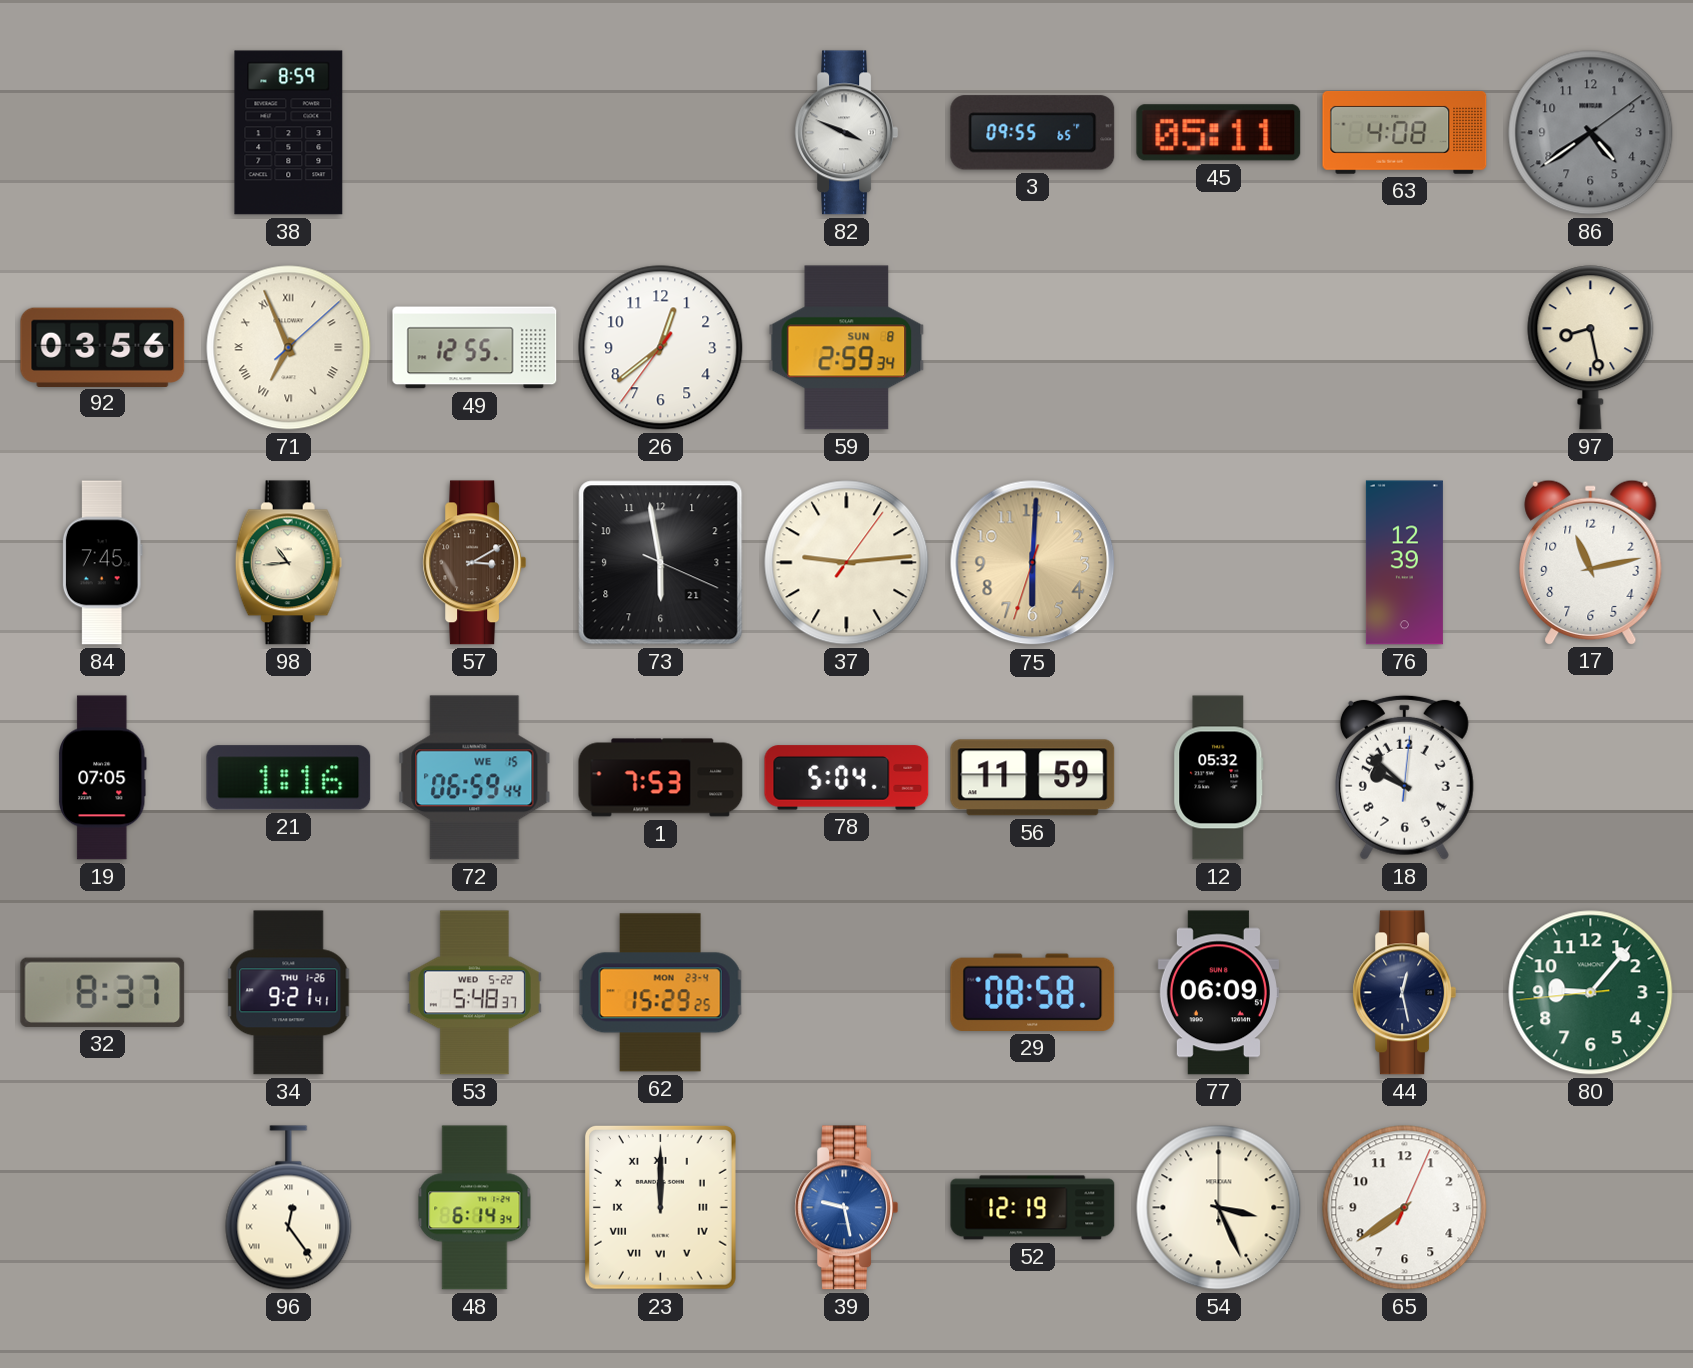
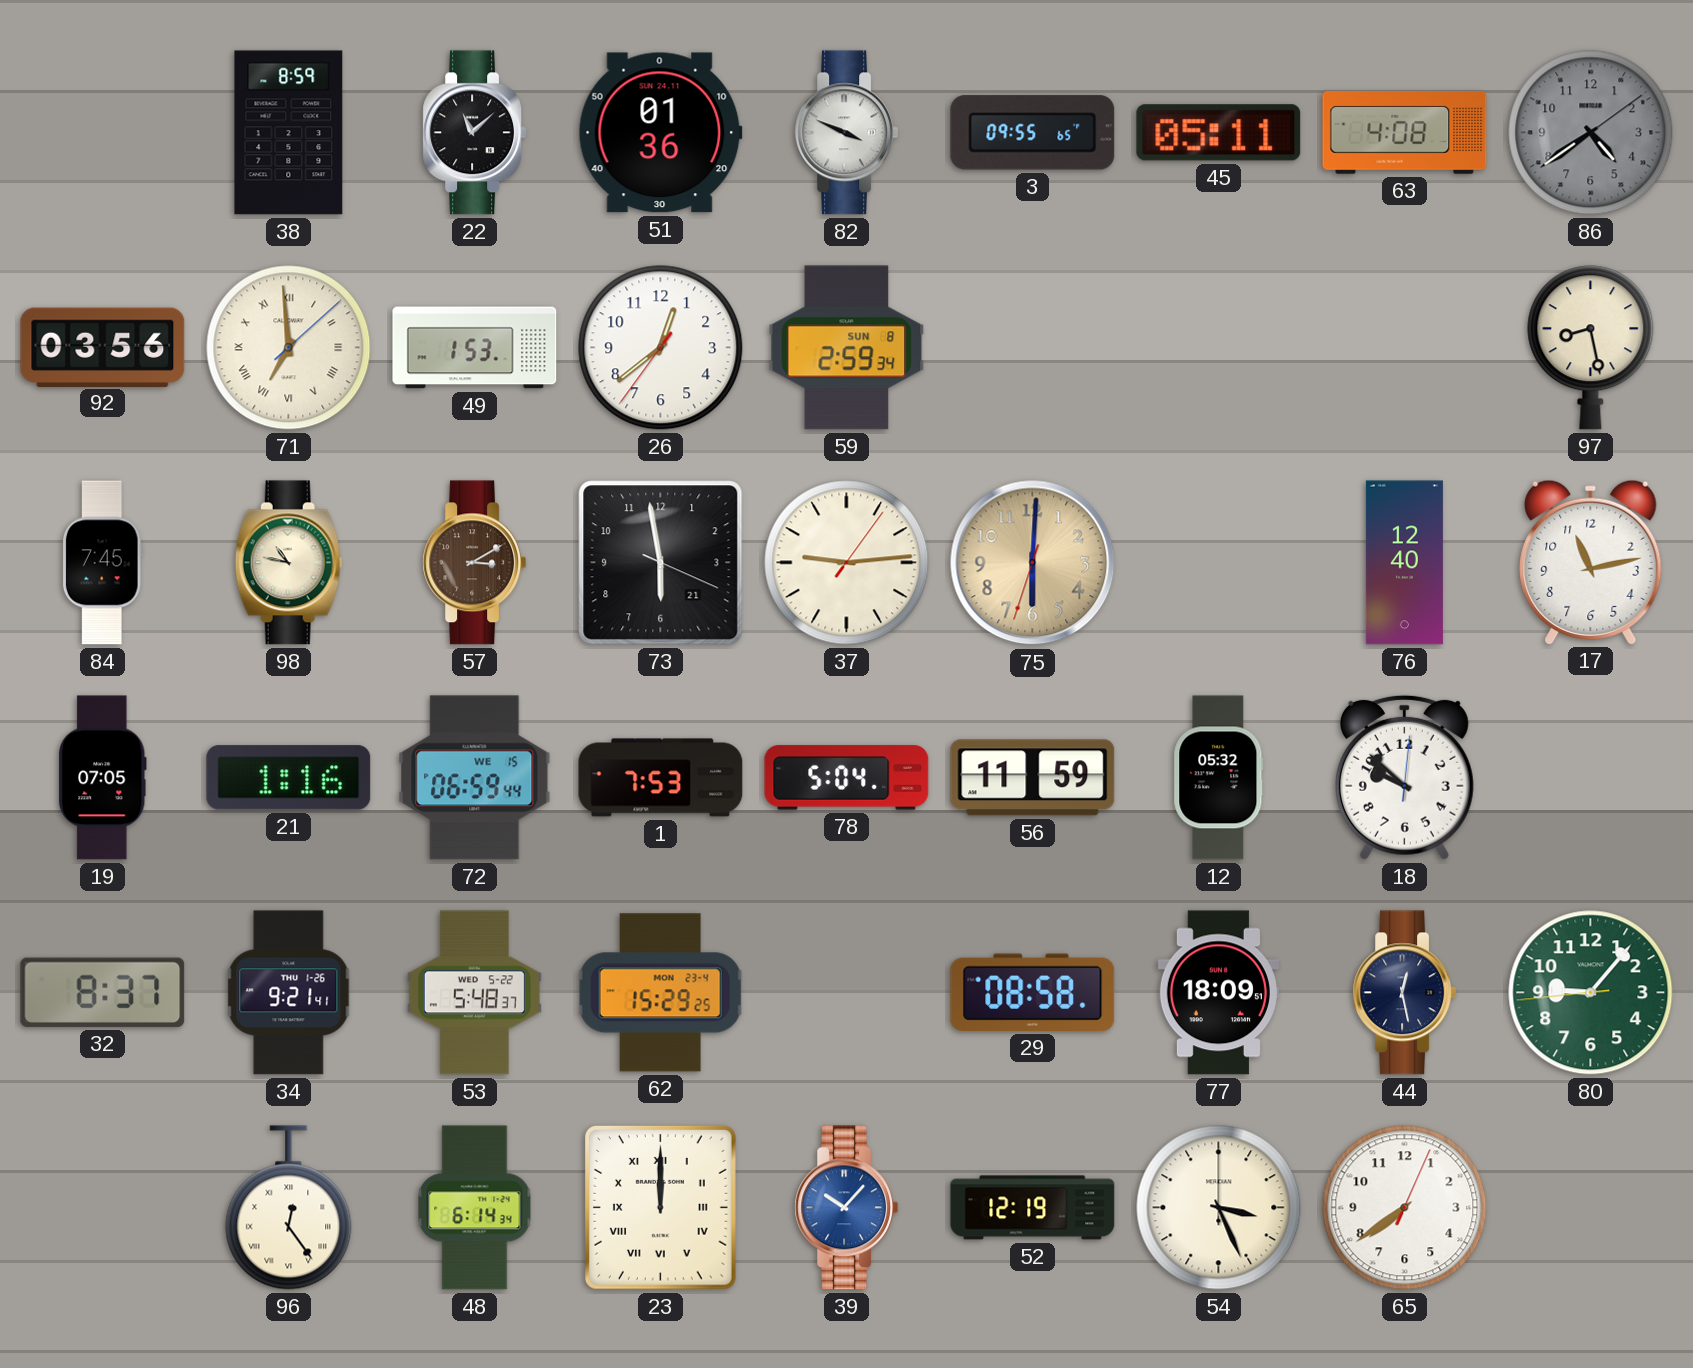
22: none -> 11:08
51: none -> 01:36
71: 6:56 -> 6:59
49: 12:55 -> 1:53
98: 10:44 -> 10:47
76: 12:39 -> 12:40
77: 06:09 -> 18:09
39: 9:28 -> 10:07
